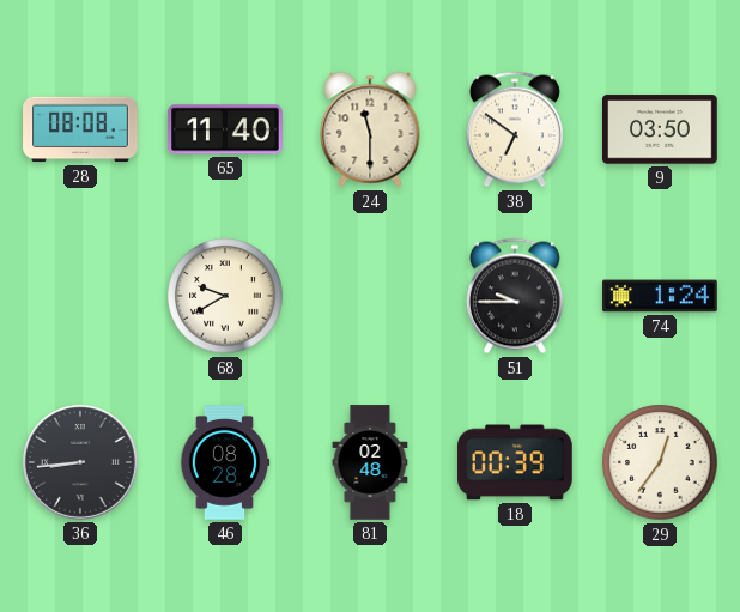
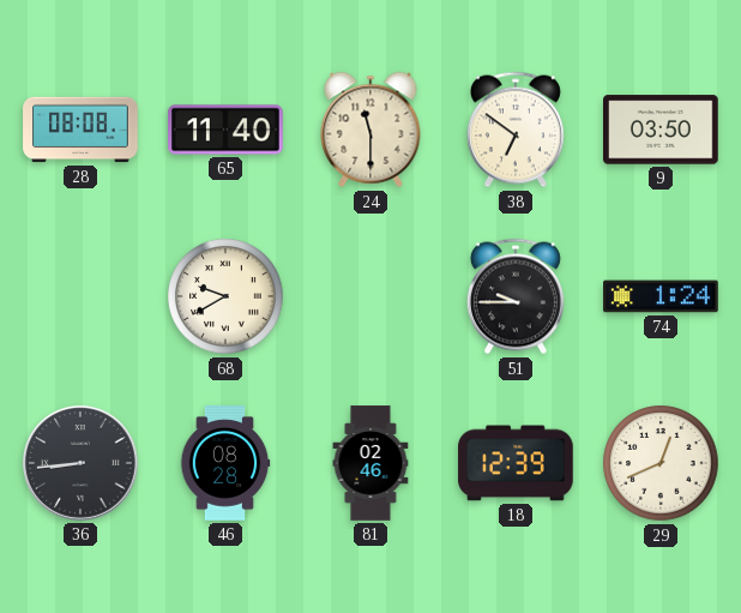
81: 02:48 -> 02:46
18: 00:39 -> 12:39
29: 12:36 -> 12:41
